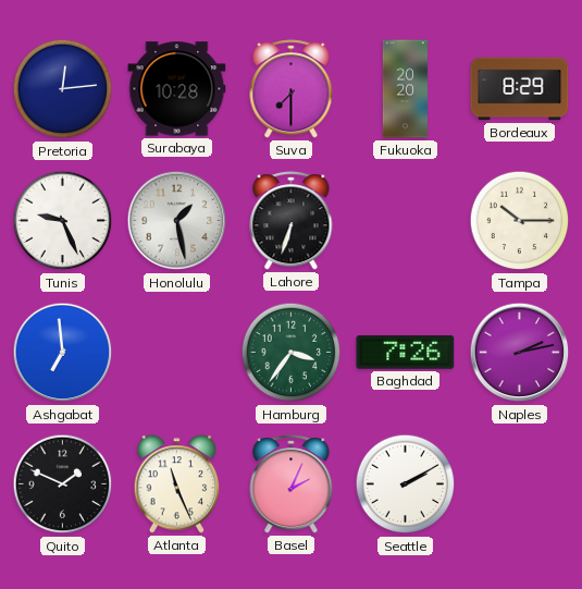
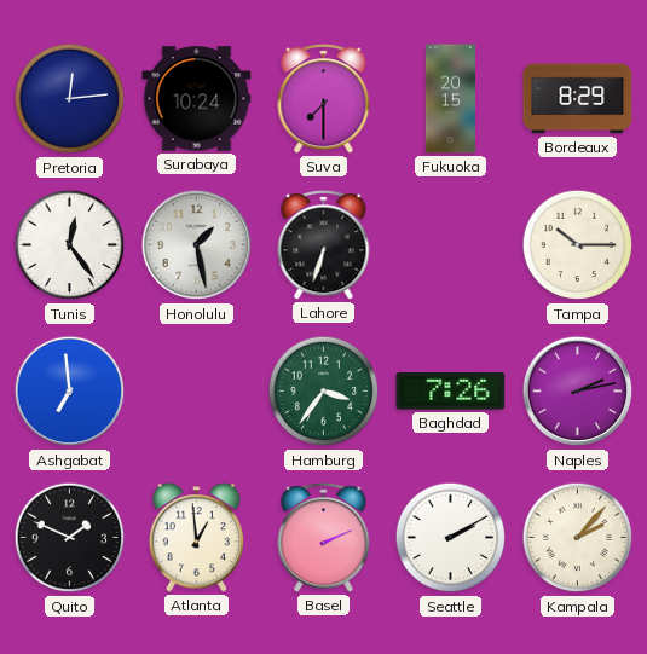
Surabaya: 10:28 -> 10:24
Fukuoka: 20:20 -> 20:15
Tunis: 9:26 -> 12:24
Atlanta: 11:26 -> 12:59
Basel: 2:04 -> 2:11
Kampala: none -> 2:07
